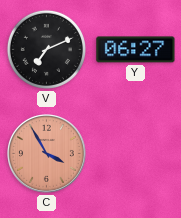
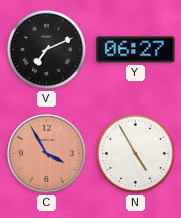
N: none -> 4:55
